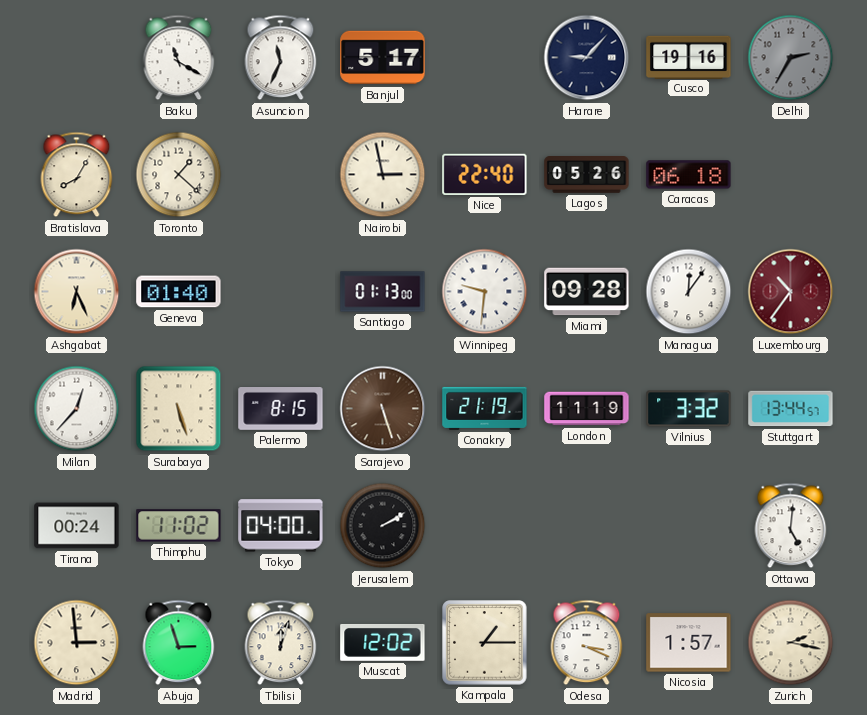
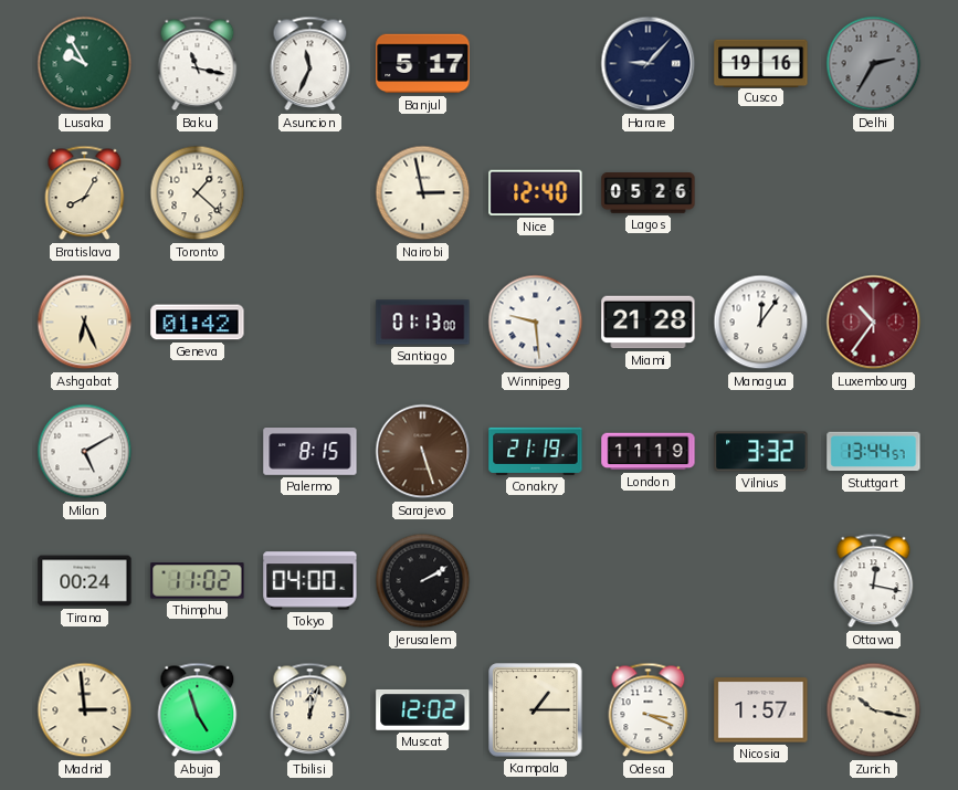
Lusaka: none -> 9:55
Baku: 11:20 -> 11:17
Nice: 22:40 -> 12:40
Caracas: 06:18 -> none
Geneva: 01:40 -> 01:42
Winnipeg: 9:31 -> 9:29
Miami: 09:28 -> 21:28
Milan: 12:37 -> 5:10
Surabaya: 5:27 -> none
Ottawa: 5:01 -> 12:17
Abuja: 2:57 -> 4:57
Zurich: 2:17 -> 10:17
